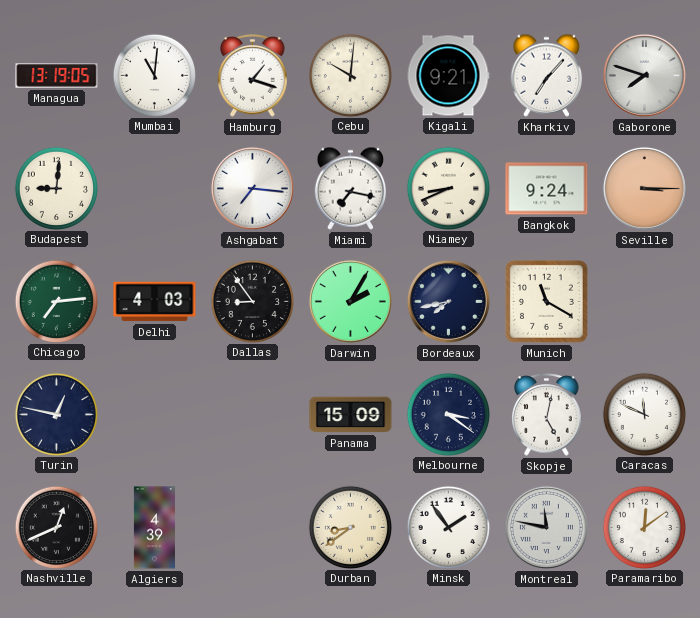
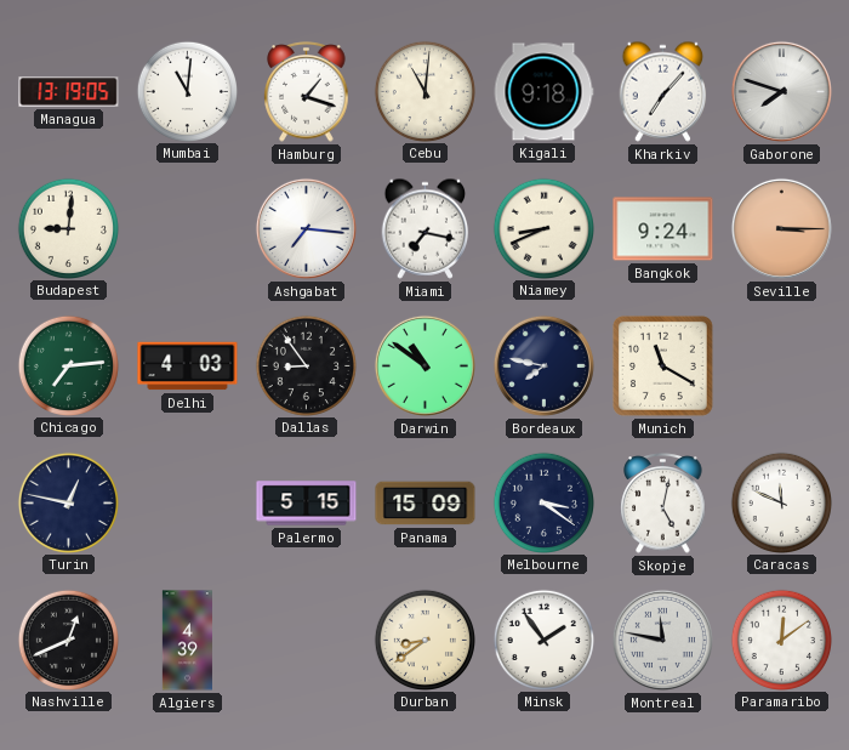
Cebu: 10:01 -> 11:01
Kigali: 9:21 -> 9:18
Darwin: 2:05 -> 10:51
Bordeaux: 7:43 -> 7:47
Palermo: none -> 5:15
